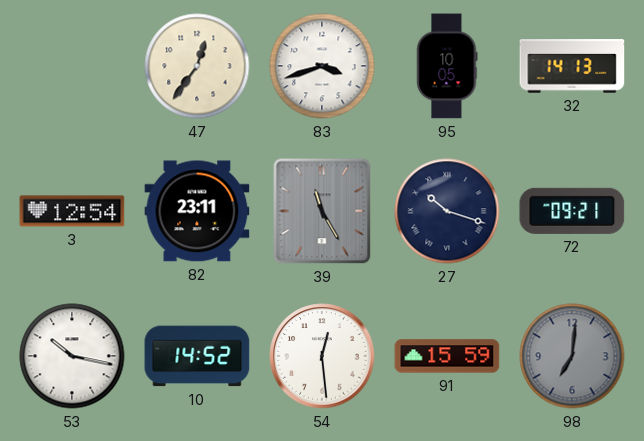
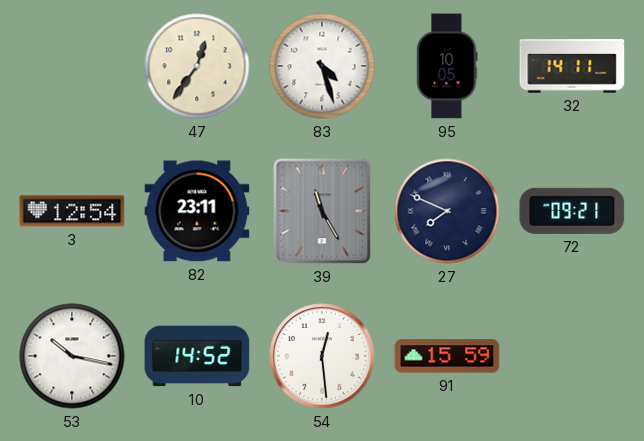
83: 3:42 -> 4:27
32: 14:13 -> 14:11
27: 10:18 -> 7:49
98: 7:01 -> none
